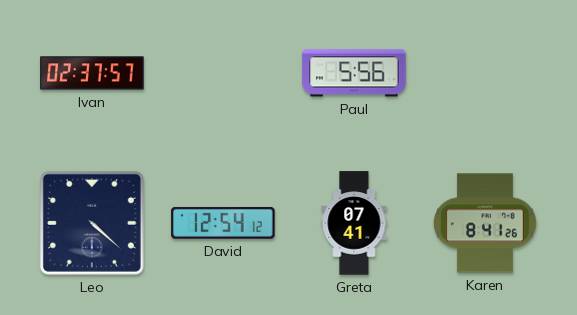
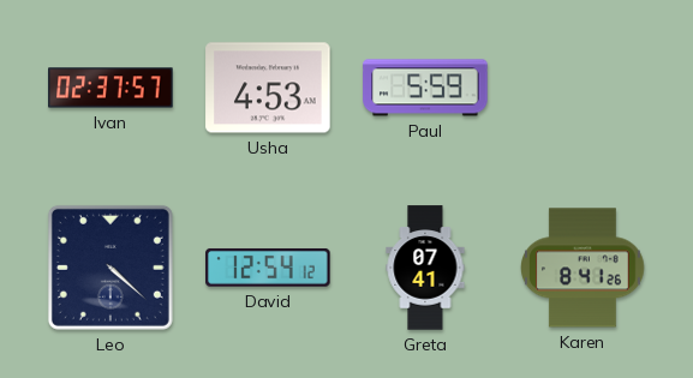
Usha: none -> 4:53
Paul: 5:56 -> 5:59
